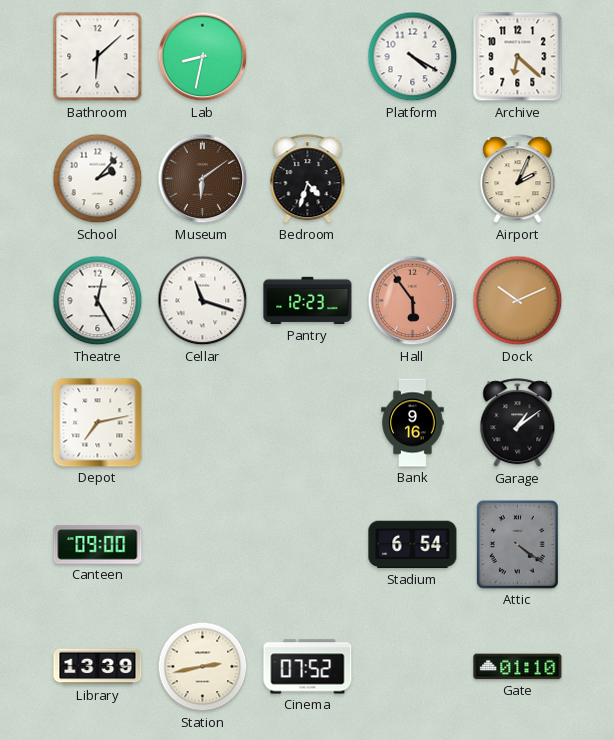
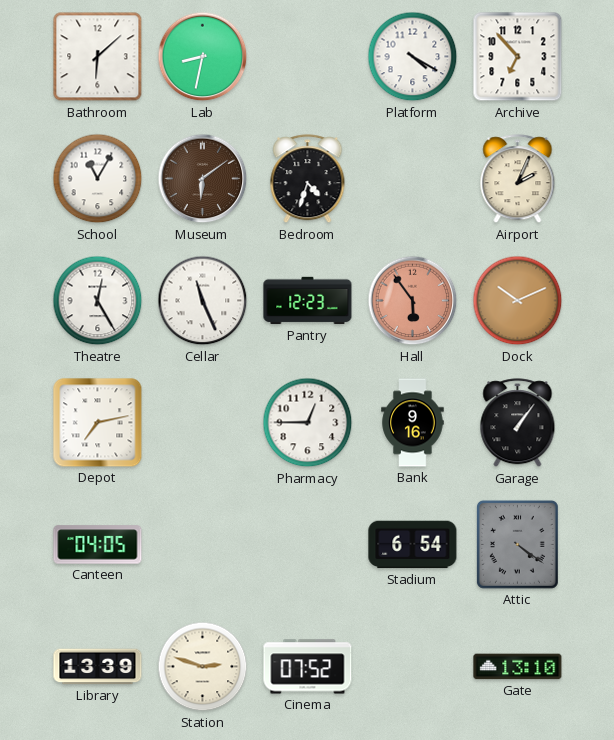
Archive: 6:22 -> 6:53
School: 2:07 -> 11:05
Cellar: 11:18 -> 11:26
Pharmacy: none -> 12:45
Garage: 1:09 -> 1:06
Canteen: 09:00 -> 04:05
Station: 2:43 -> 2:48
Gate: 01:10 -> 13:10
